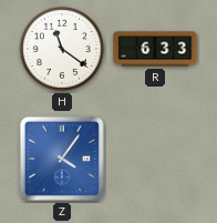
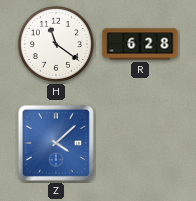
R: 6:33 -> 6:28
Z: 4:06 -> 4:08
